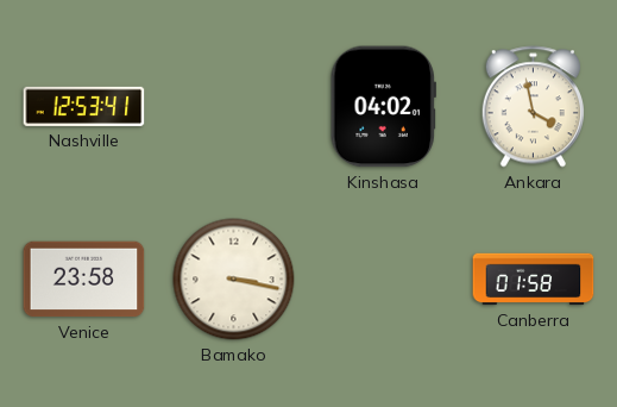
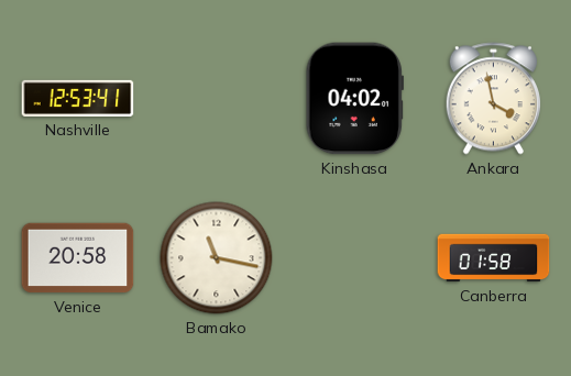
Venice: 23:58 -> 20:58
Bamako: 3:17 -> 11:17
